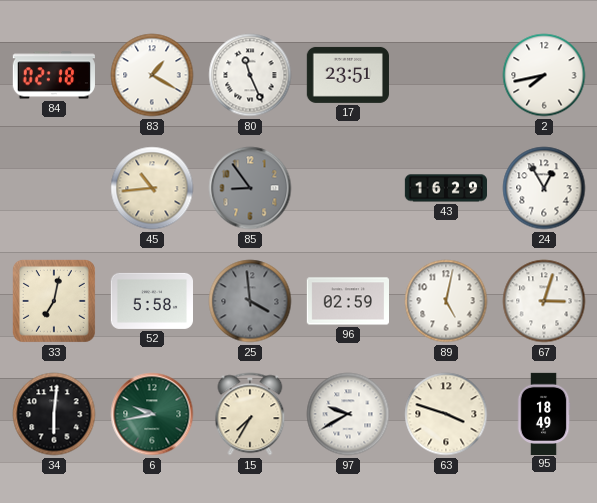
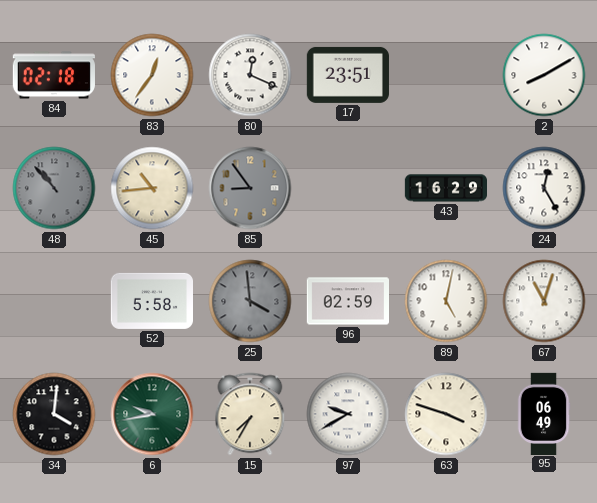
83: 1:20 -> 12:36
80: 11:26 -> 12:19
2: 7:43 -> 8:10
48: none -> 10:53
24: 12:55 -> 12:25
33: 7:02 -> none
67: 3:03 -> 11:03
34: 6:01 -> 4:01
95: 18:49 -> 06:49
